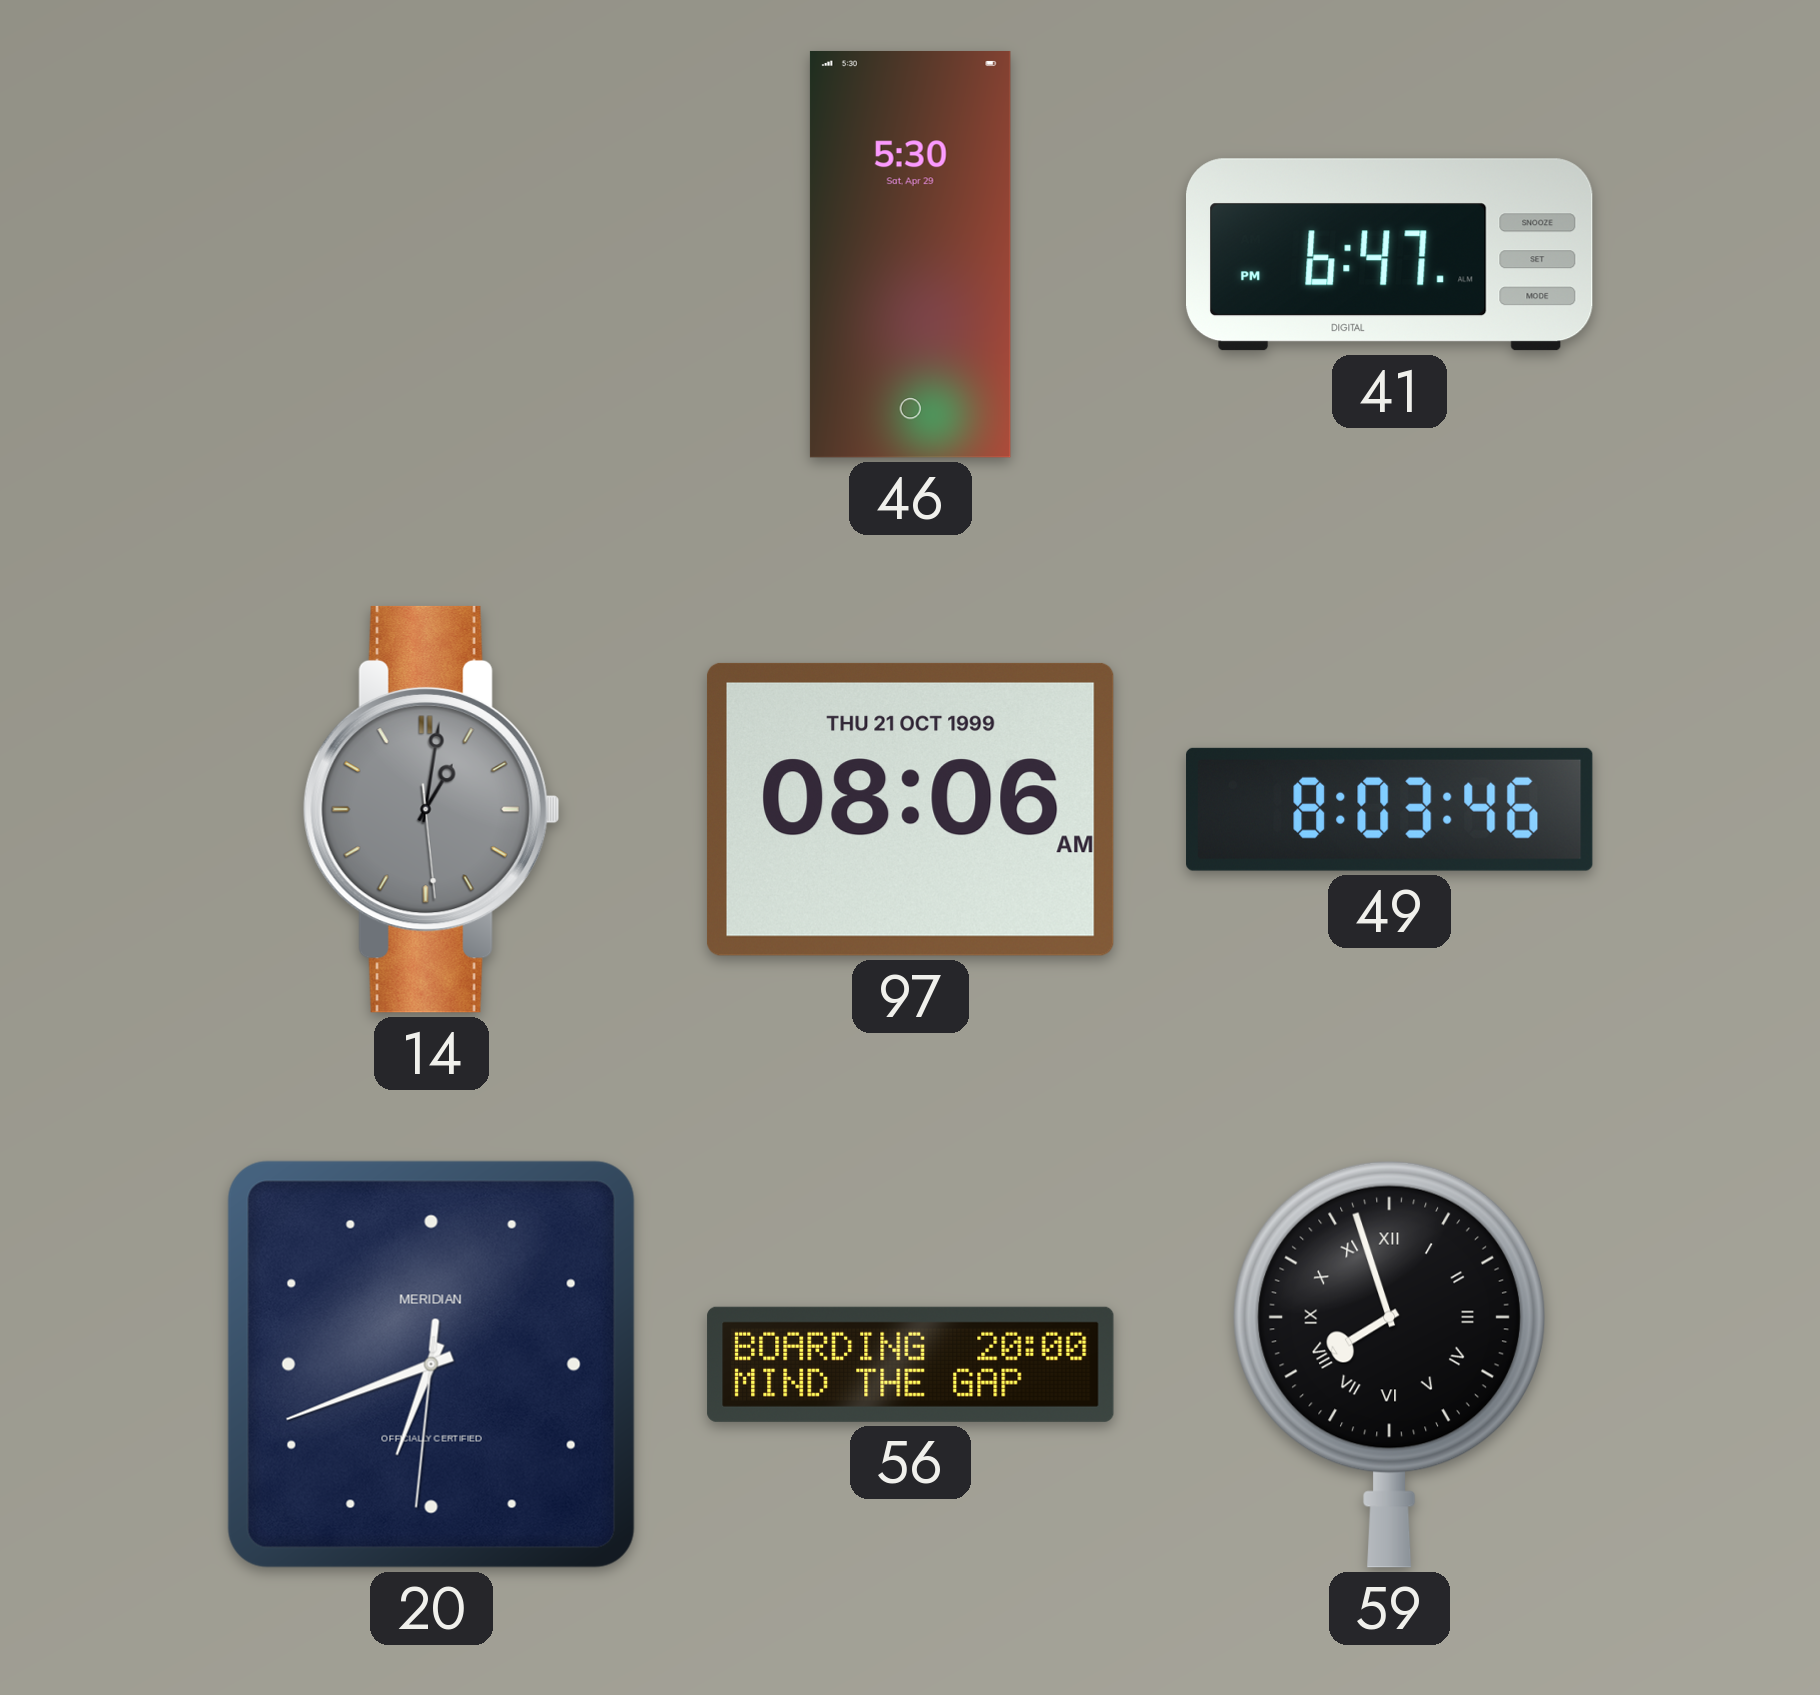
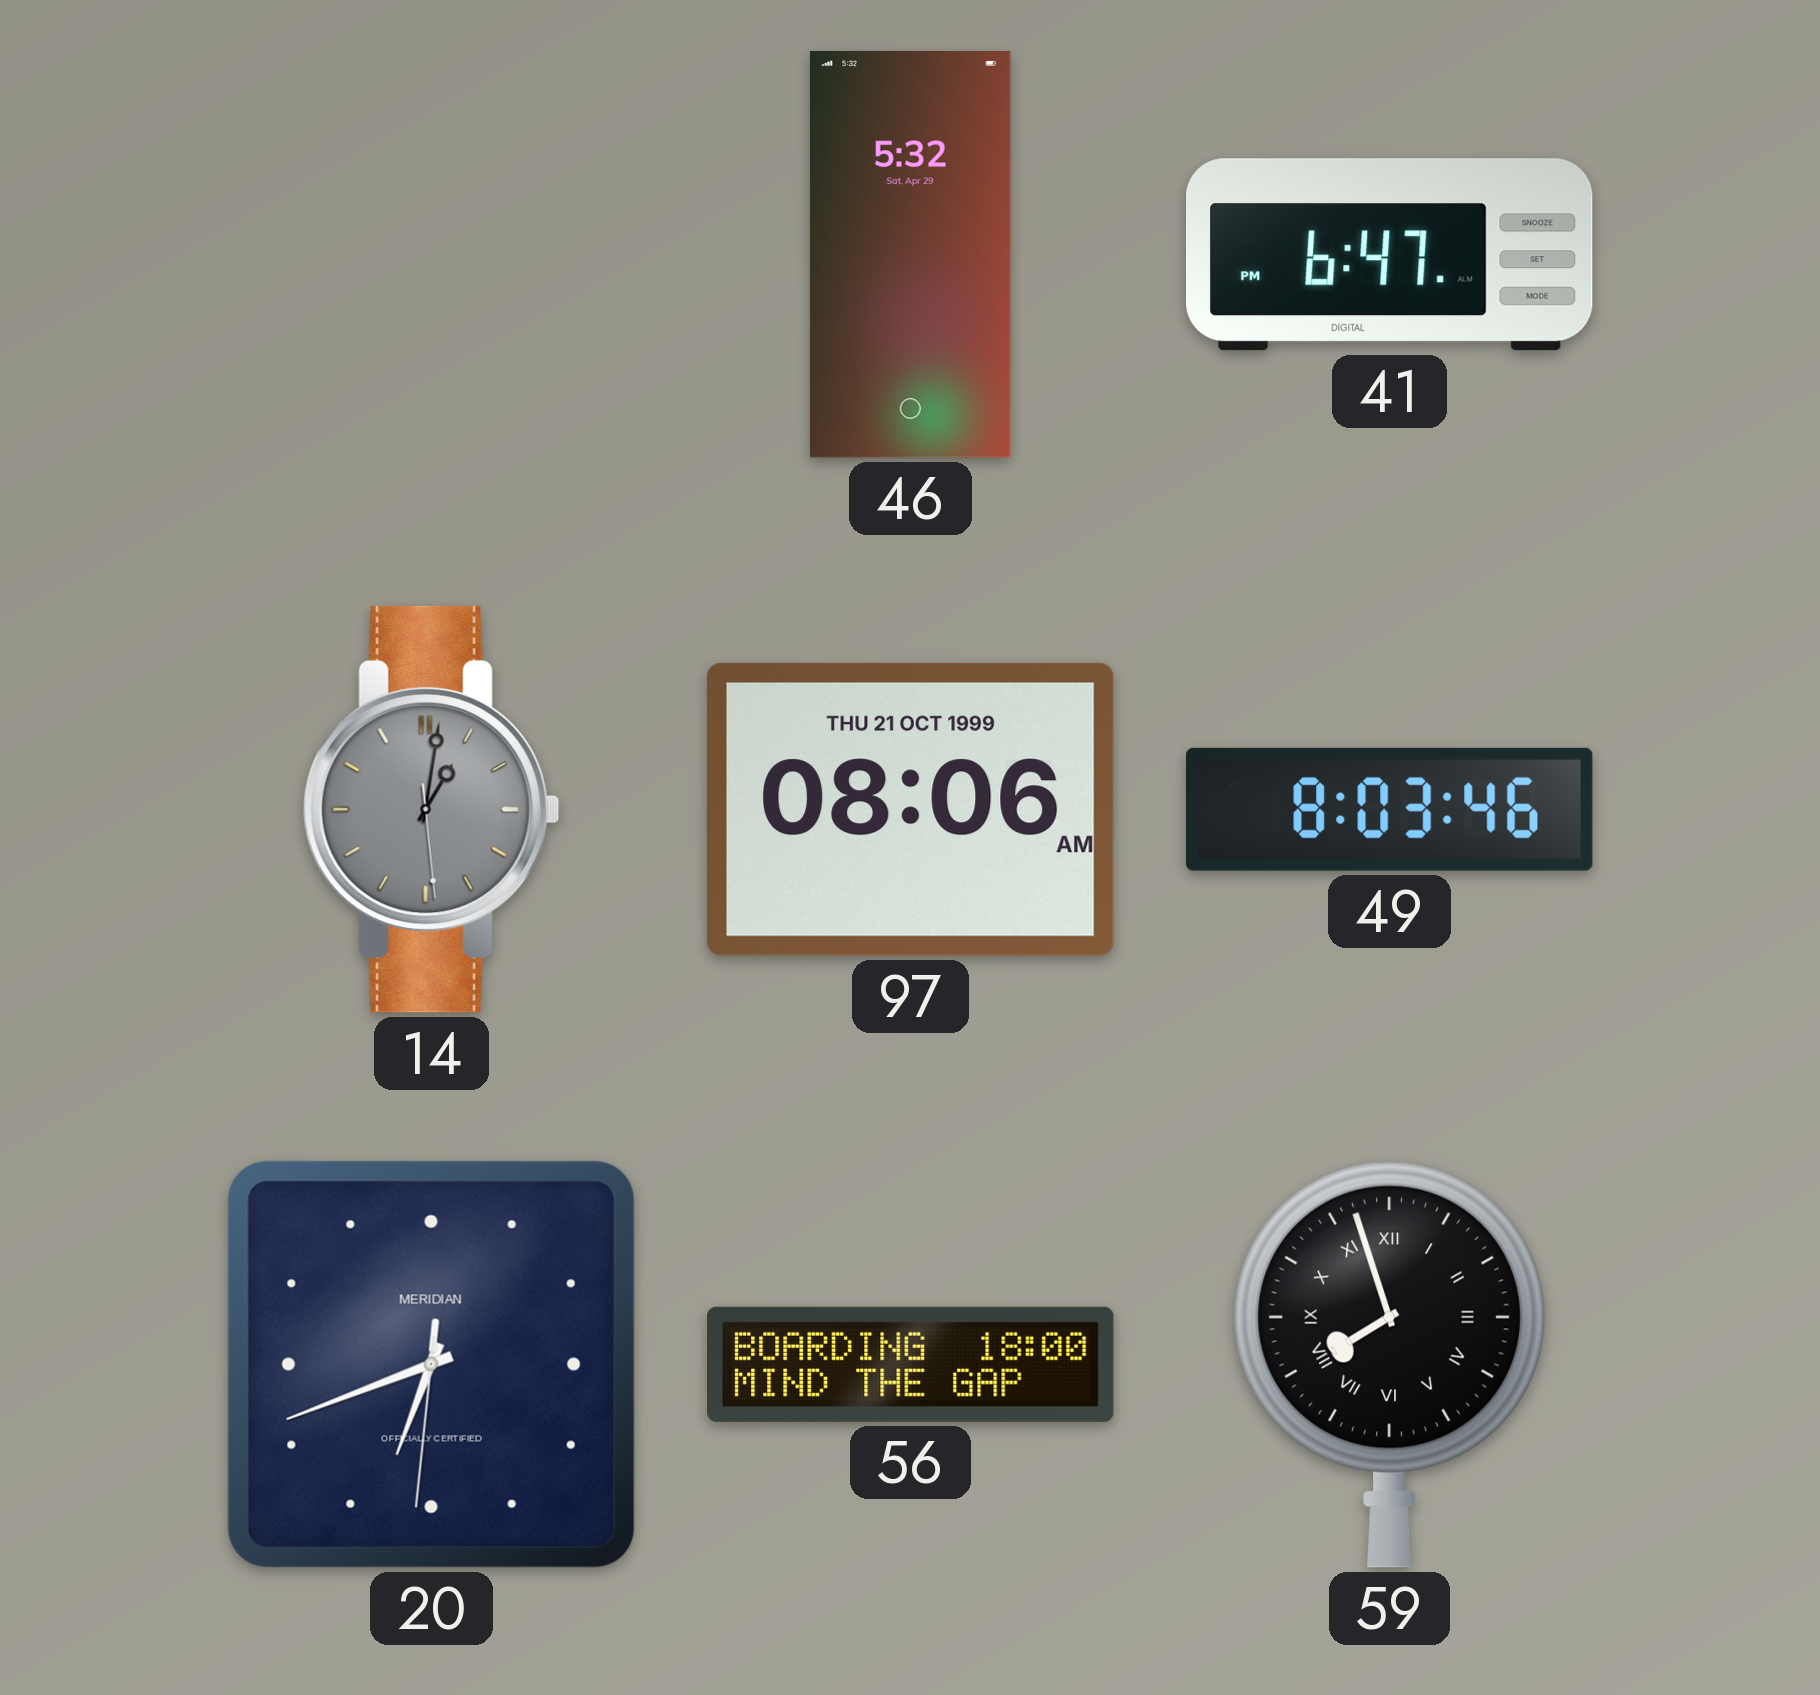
46: 5:30 -> 5:32
56: 20:00 -> 18:00
